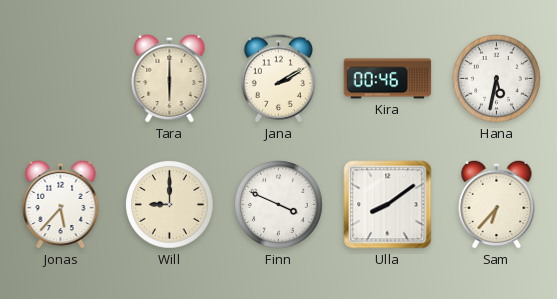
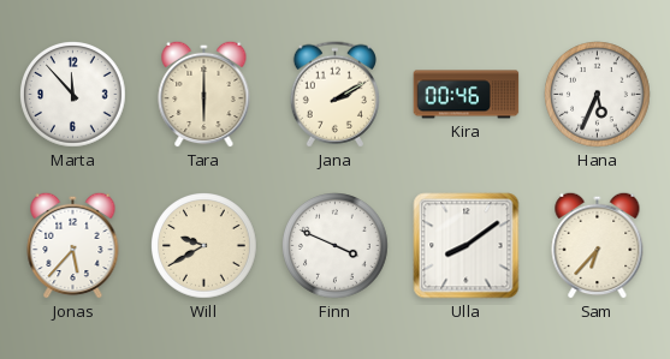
Marta: none -> 11:53
Hana: 5:32 -> 5:34
Will: 9:00 -> 9:40
